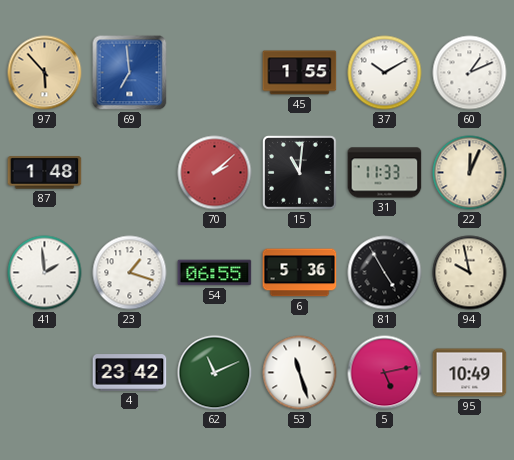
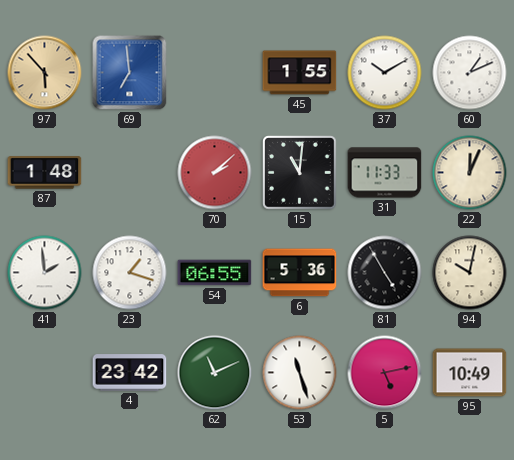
94: 9:58 -> 10:02
